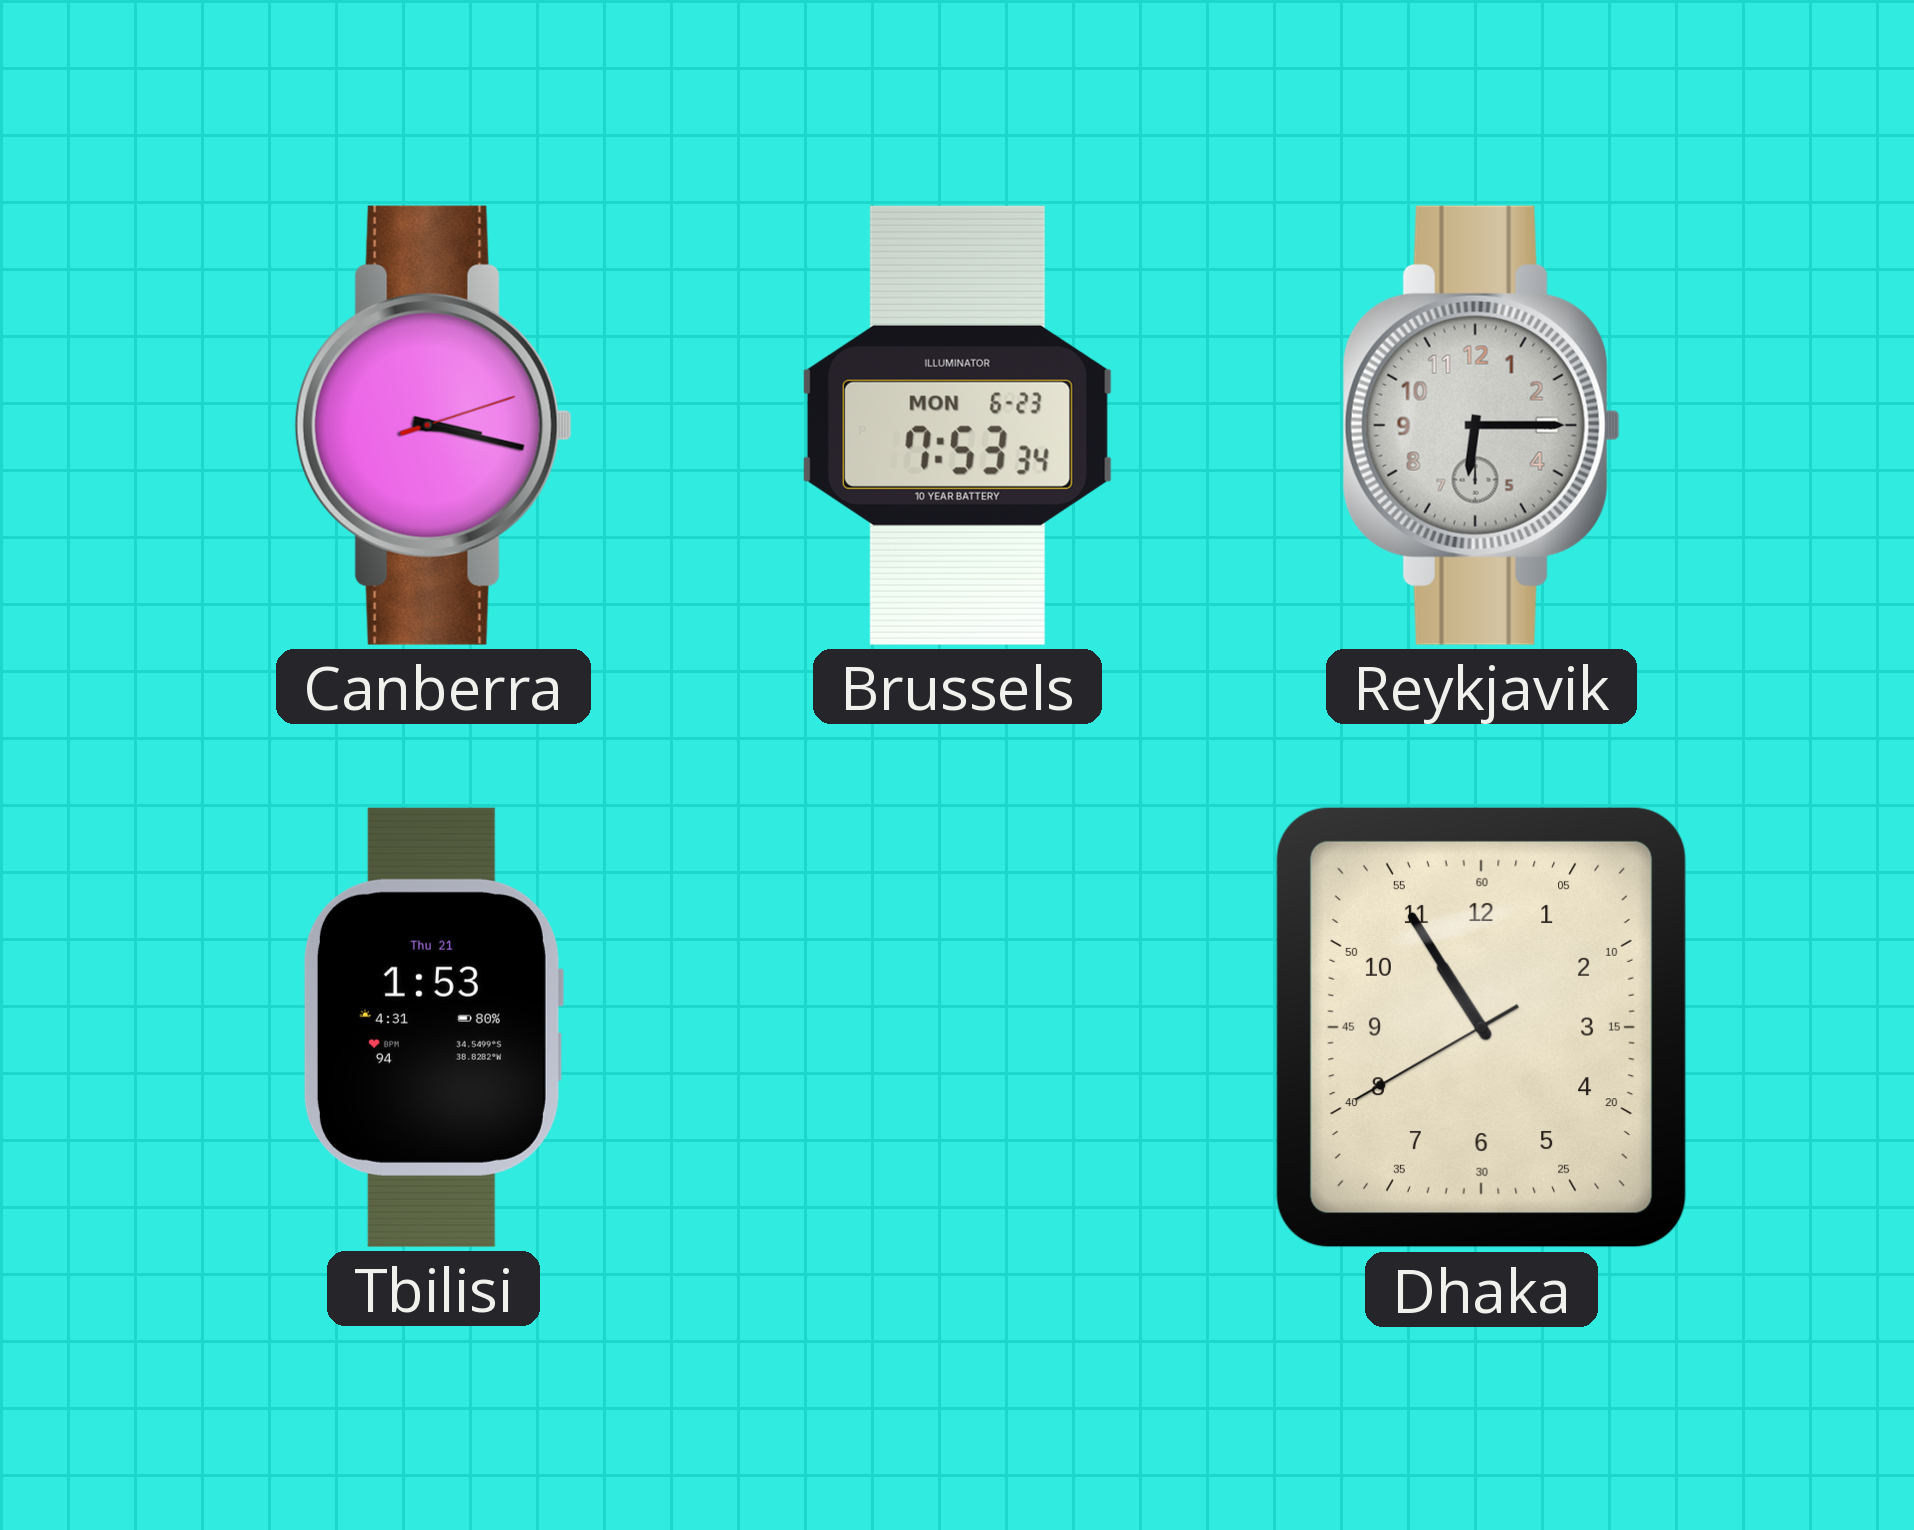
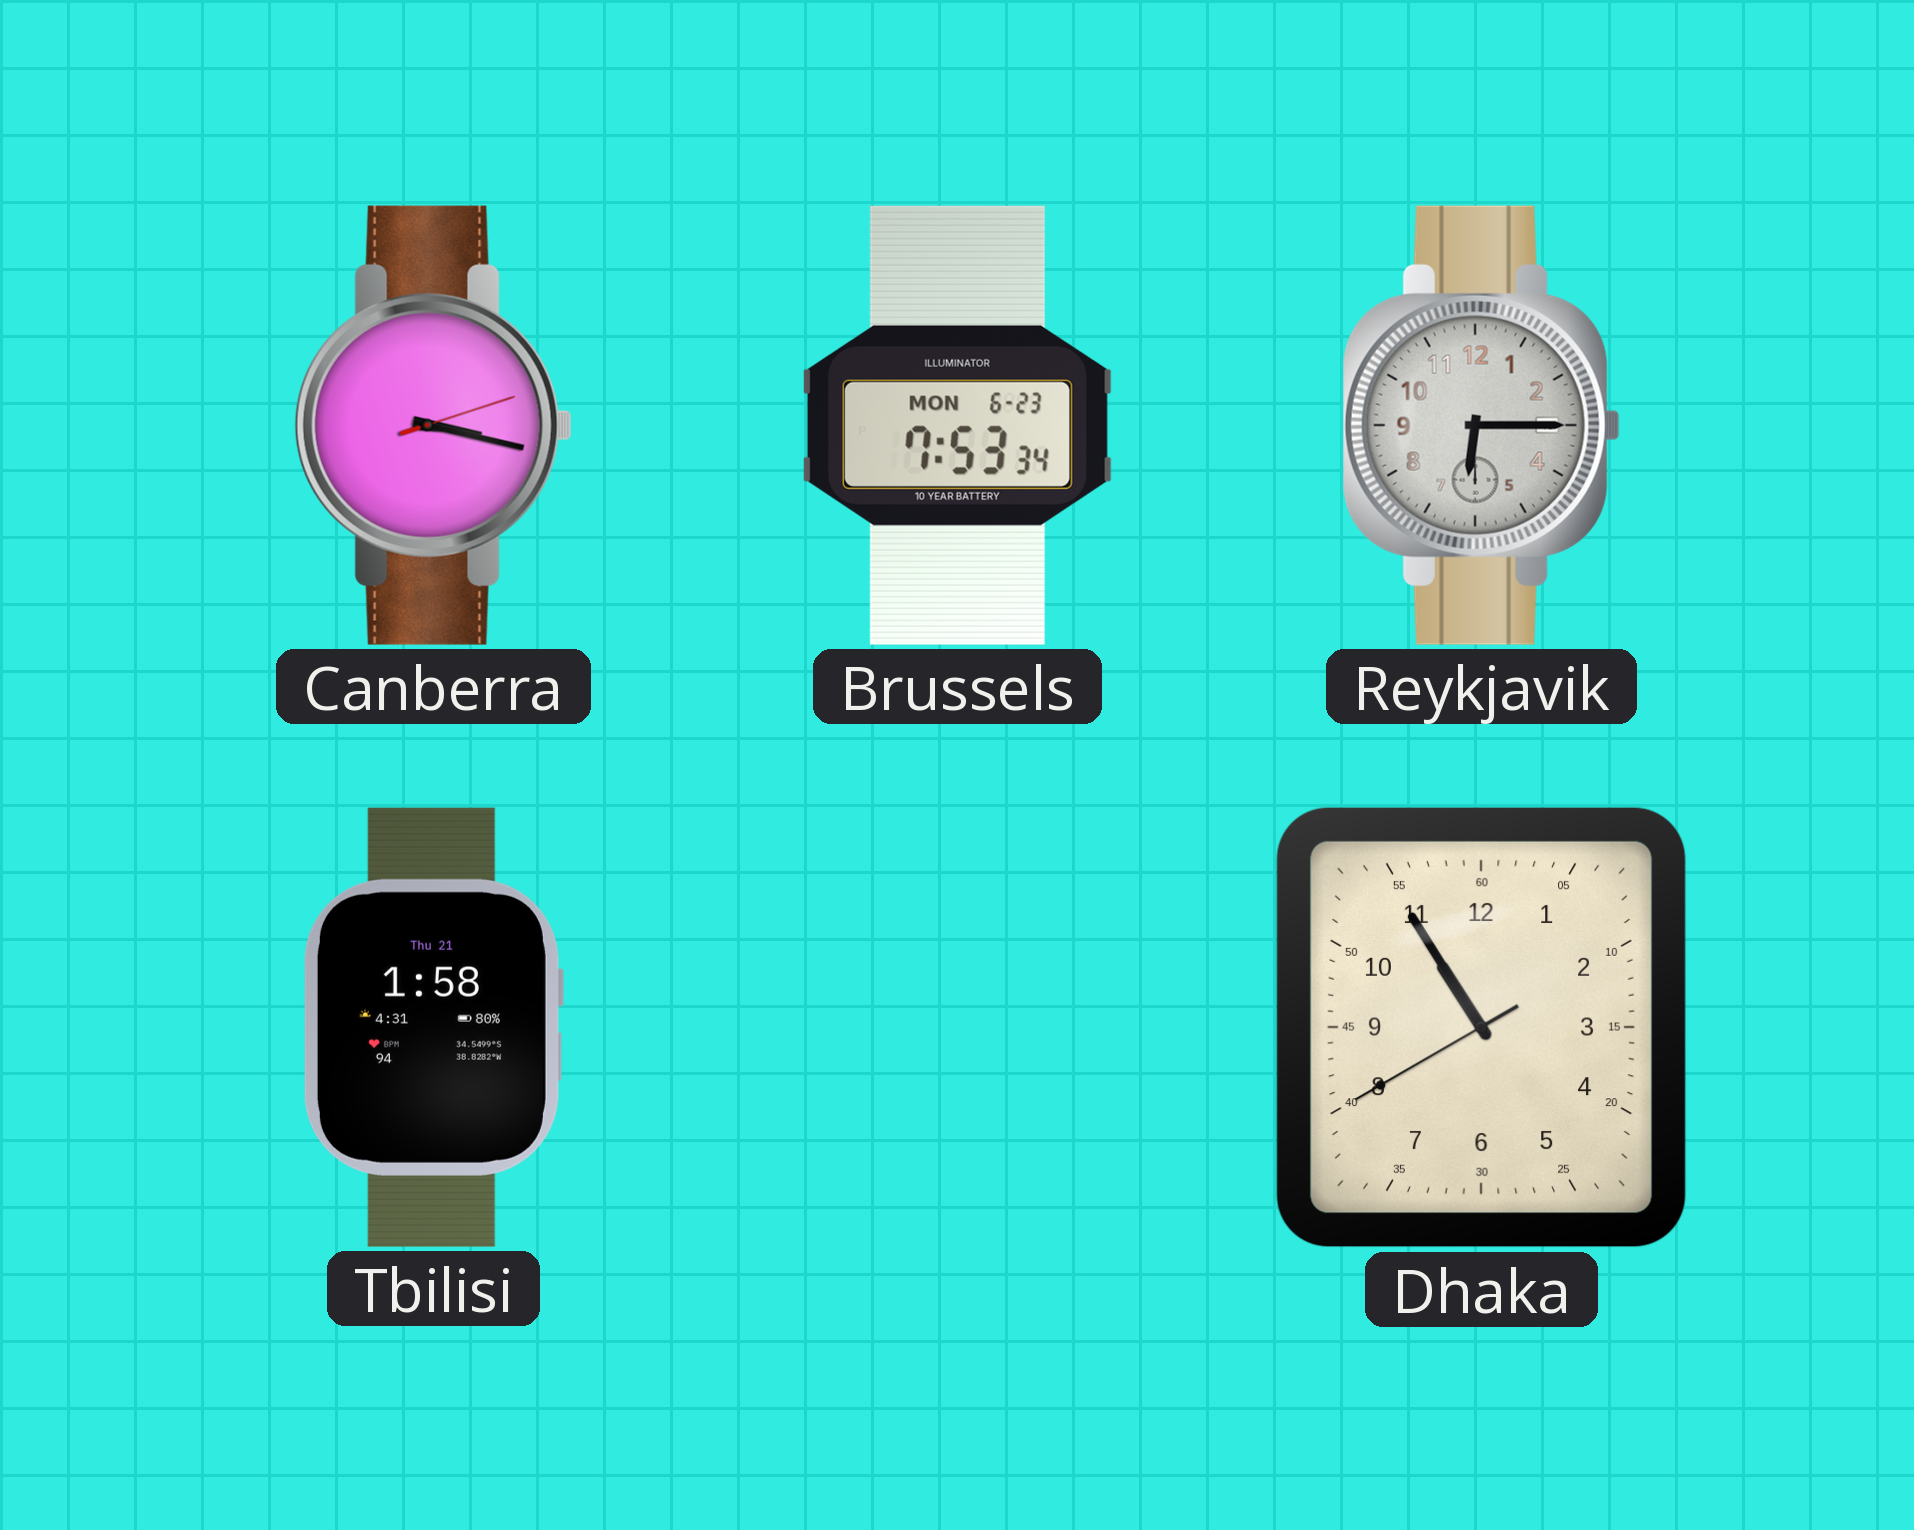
Tbilisi: 1:53 -> 1:58
